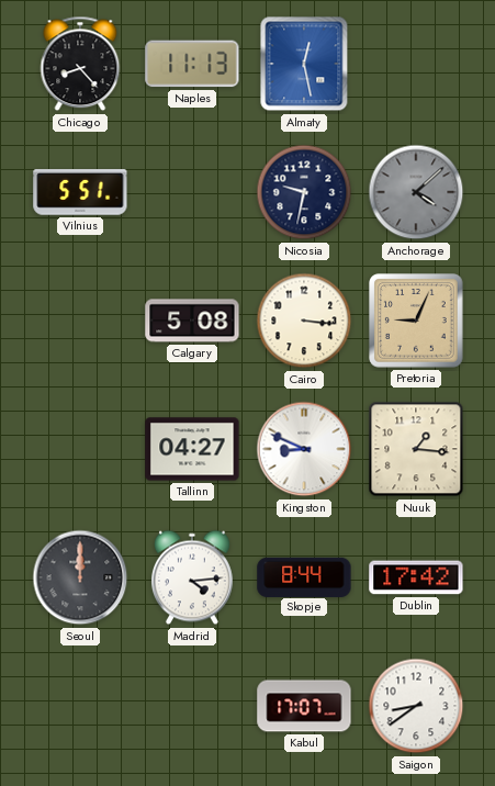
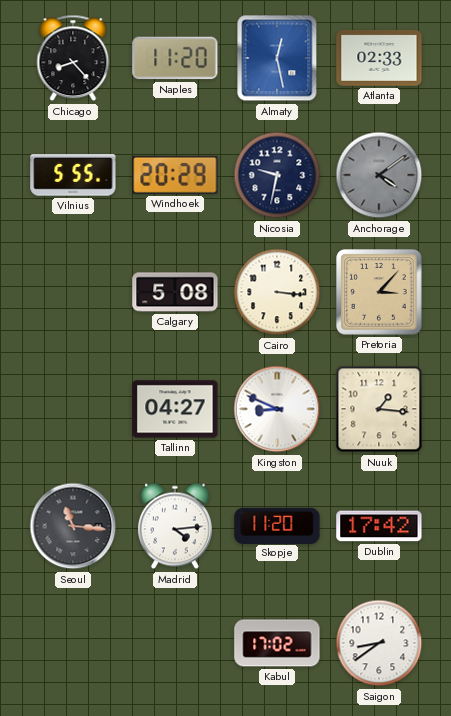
Naples: 11:13 -> 11:20
Atlanta: none -> 02:33
Vilnius: 5:51 -> 5:55
Windhoek: none -> 20:29
Anchorage: 4:08 -> 4:09
Pretoria: 9:04 -> 3:07
Seoul: 12:00 -> 11:16
Skopje: 8:44 -> 11:20
Kabul: 17:07 -> 17:02
